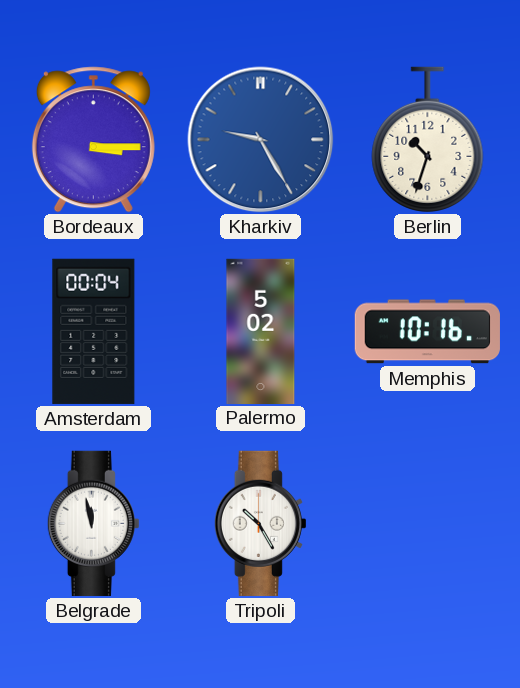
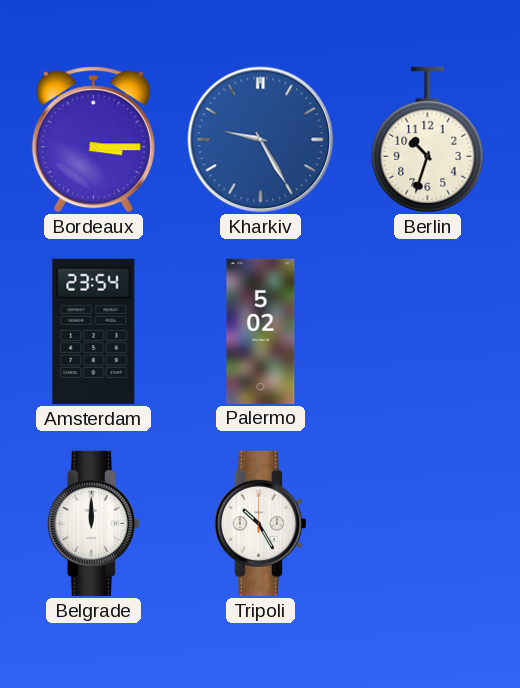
Amsterdam: 00:04 -> 23:54
Memphis: 10:16 -> none
Belgrade: 11:58 -> 12:00
